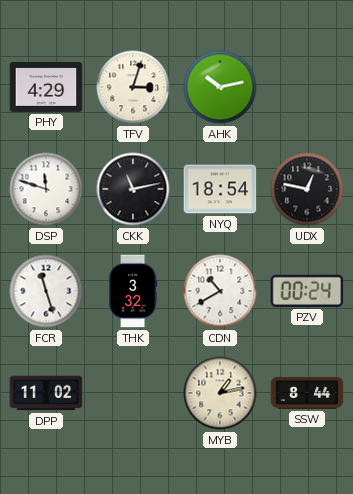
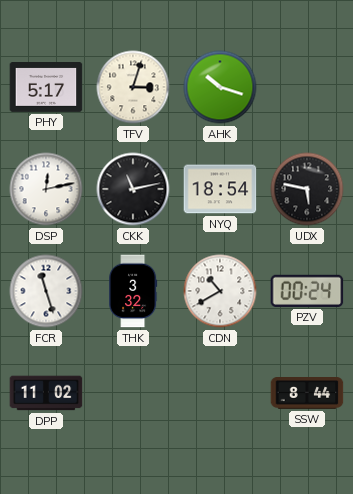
PHY: 4:29 -> 5:17
AHK: 10:13 -> 10:18
DSP: 11:48 -> 12:13
UDX: 12:47 -> 5:47
MYB: 1:13 -> none
